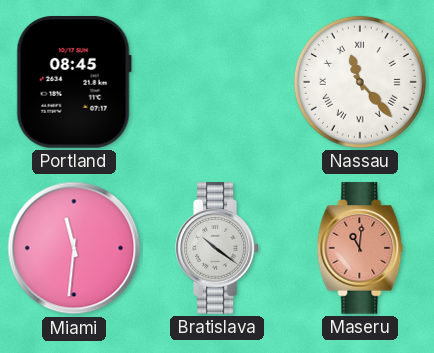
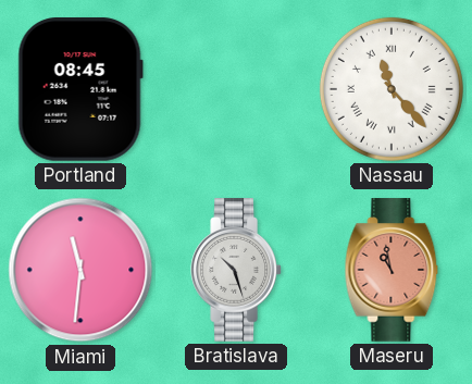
Bratislava: 10:21 -> 10:27
Maseru: 11:01 -> 10:58
